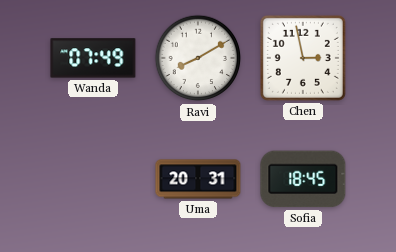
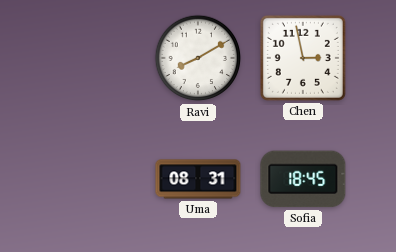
Wanda: 07:49 -> none
Uma: 20:31 -> 08:31
